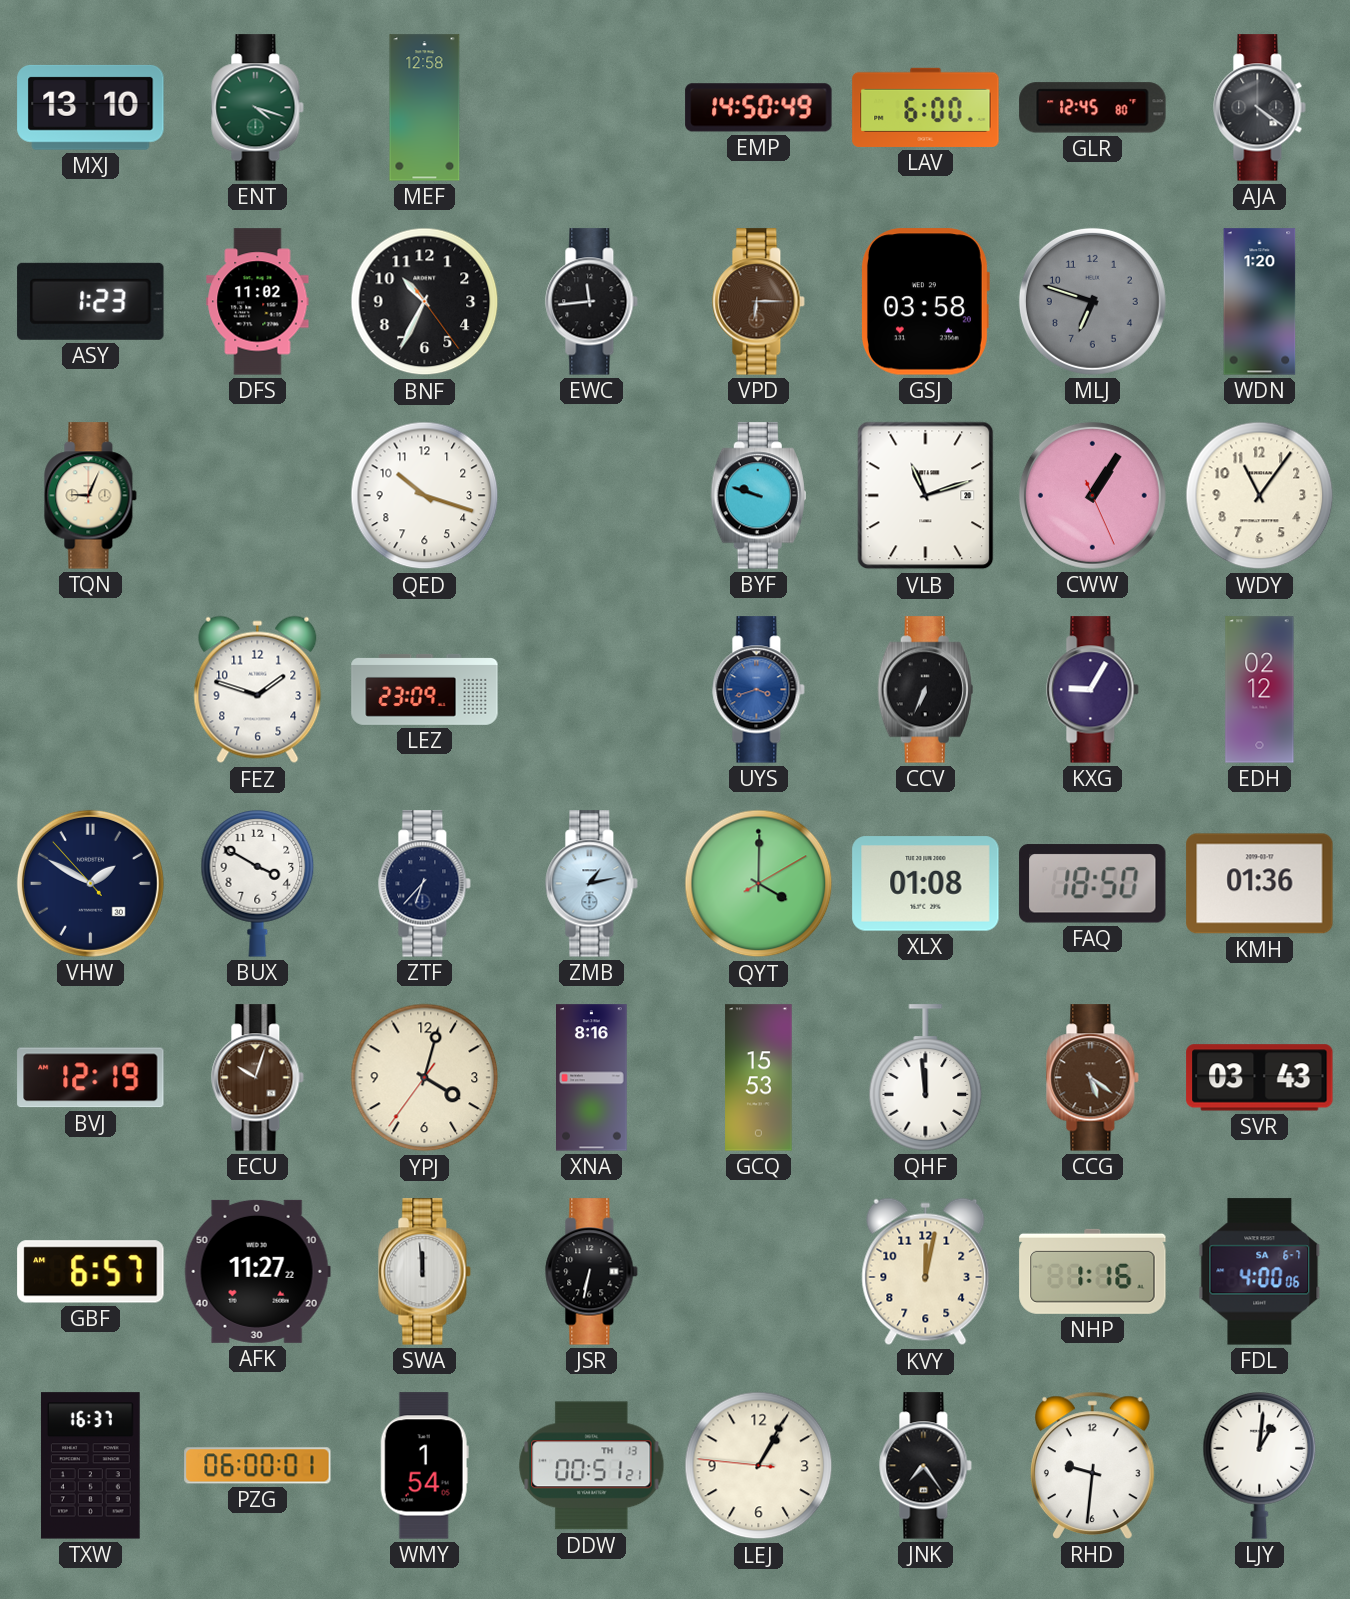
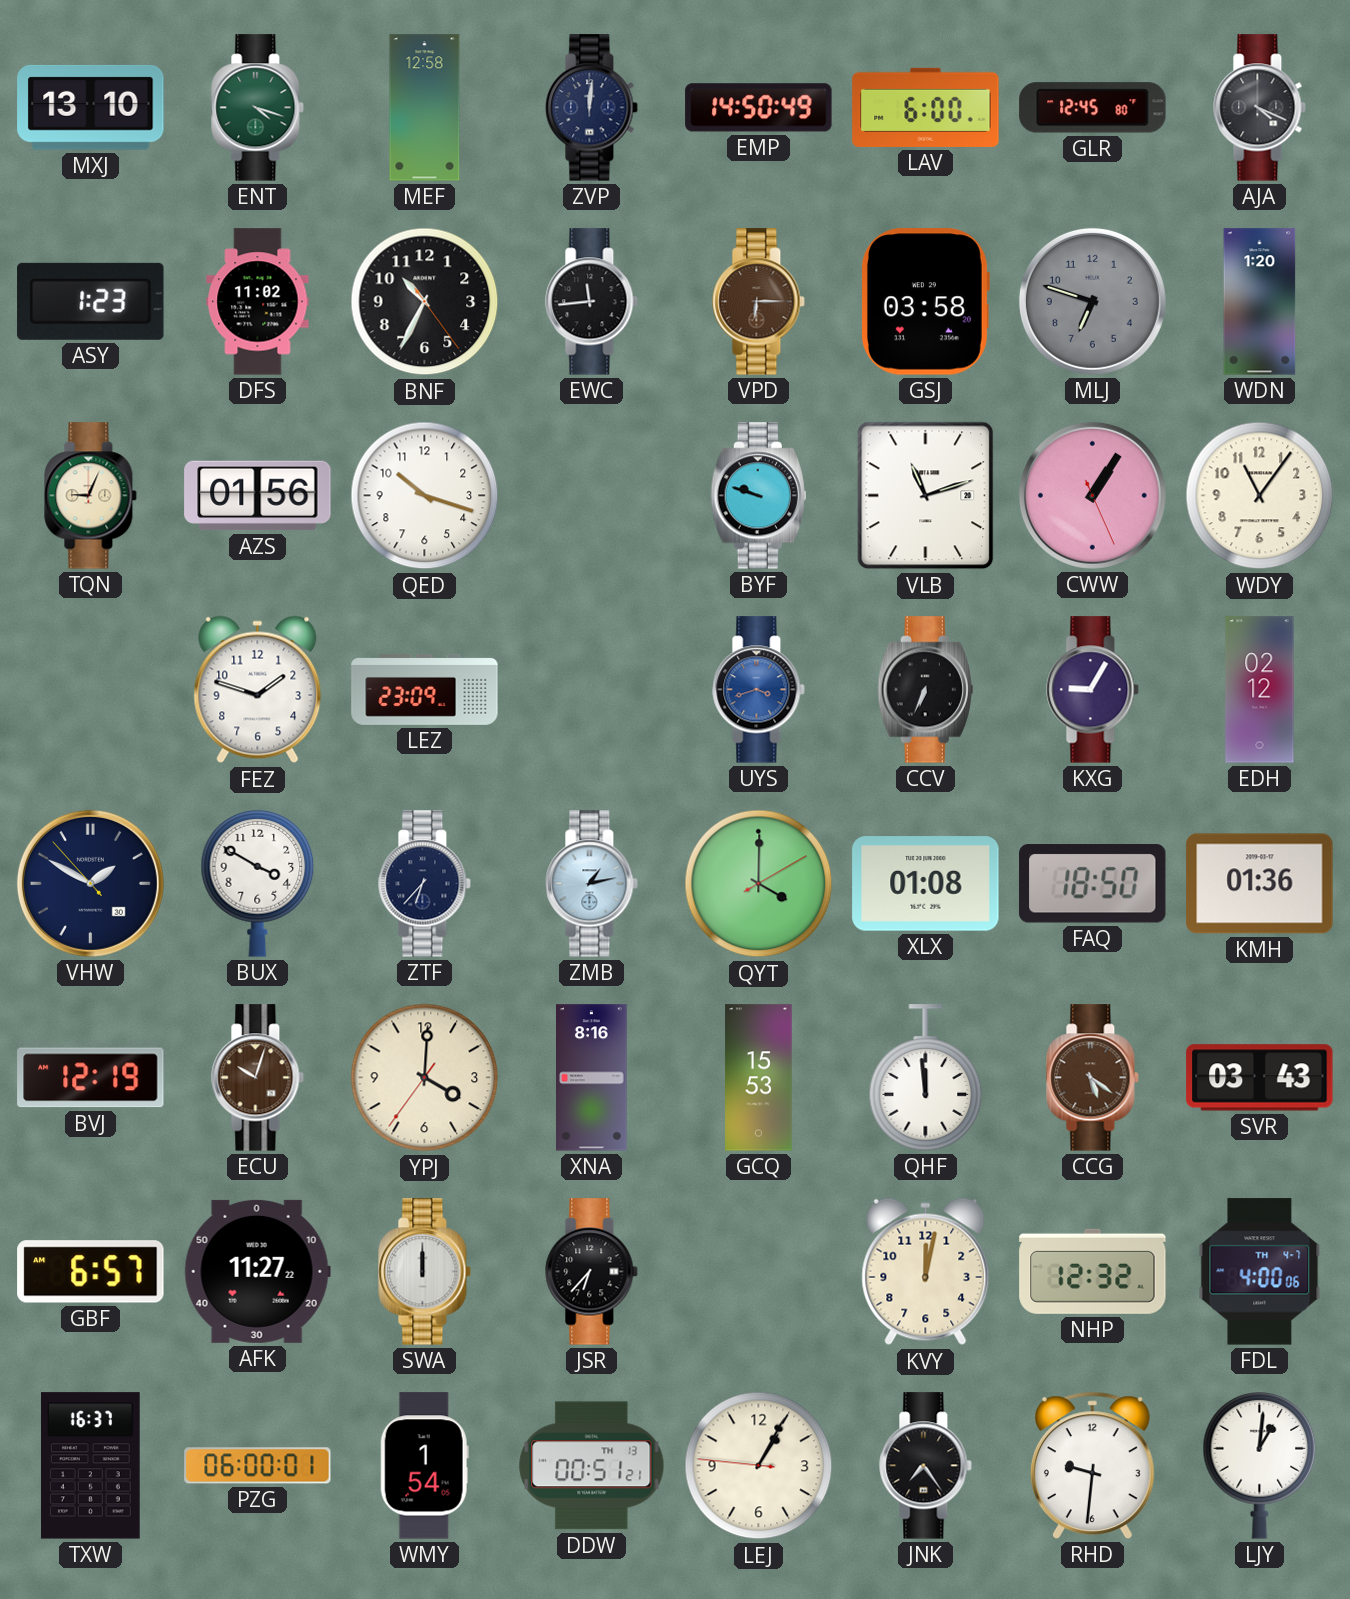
ZVP: none -> 12:01
AJA: 4:21 -> 4:19
AZS: none -> 01:56
YPJ: 4:02 -> 4:00
SWA: 11:59 -> 12:00
JSR: 6:32 -> 6:37
NHP: 1:16 -> 12:32
FDL date: SA 6-7 -> TH 4-7
